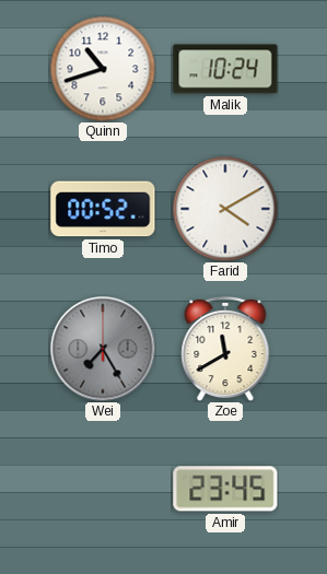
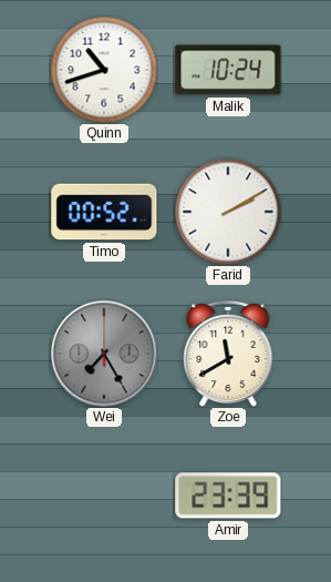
Farid: 4:10 -> 2:10
Amir: 23:45 -> 23:39
